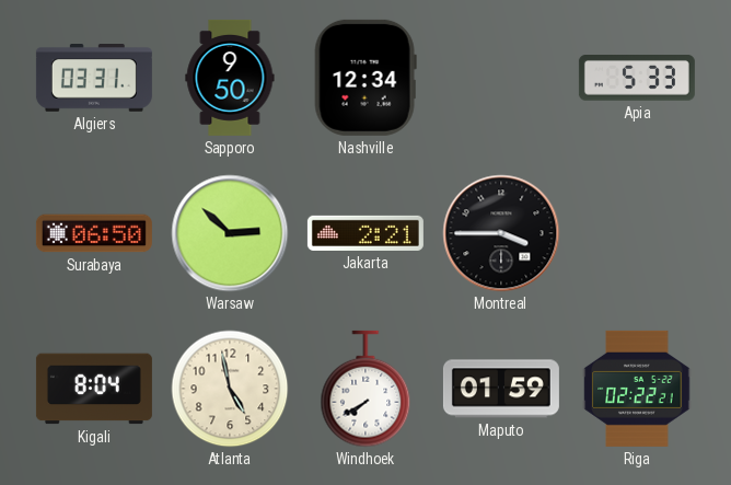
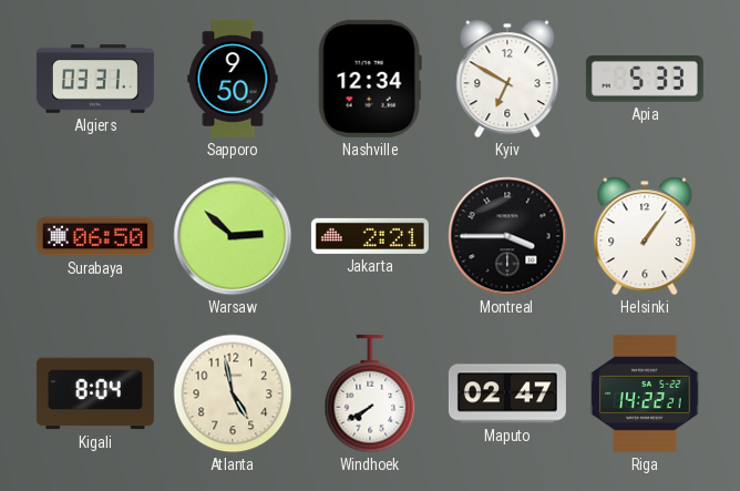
Kyiv: none -> 6:50
Helsinki: none -> 1:06
Maputo: 01:59 -> 02:47
Riga: 02:22 -> 14:22
